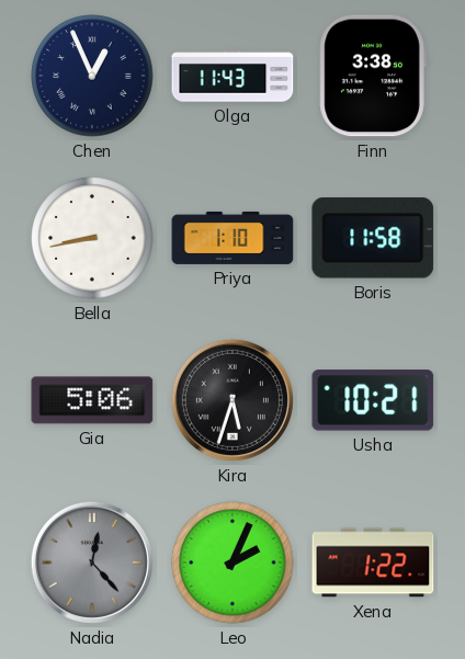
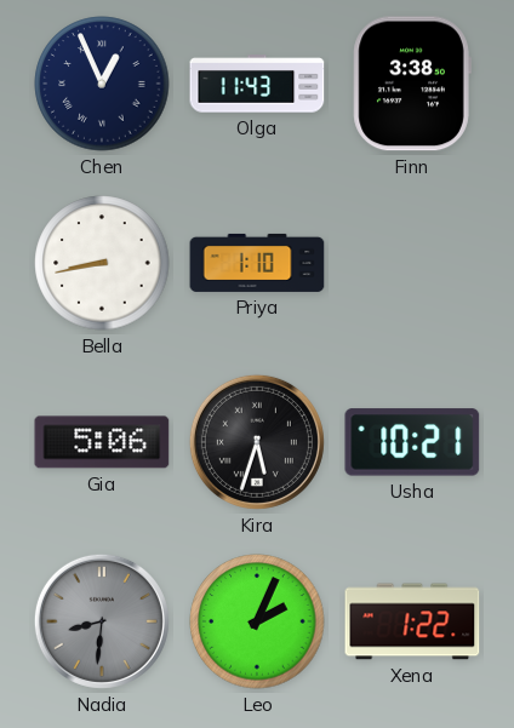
Boris: 11:58 -> none
Nadia: 12:23 -> 8:31
